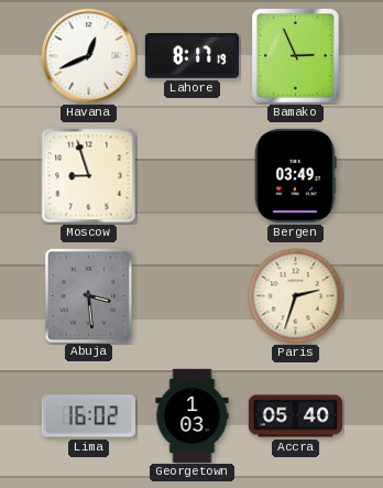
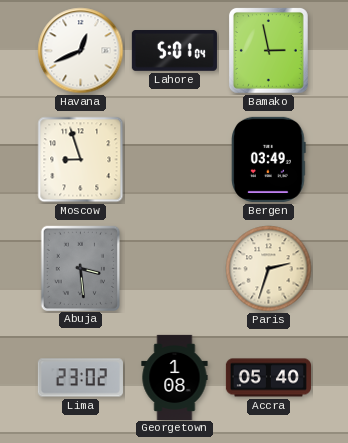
Lahore: 8:17 -> 5:01
Bamako: 2:56 -> 2:58
Lima: 16:02 -> 23:02
Georgetown: 1:03 -> 1:08
